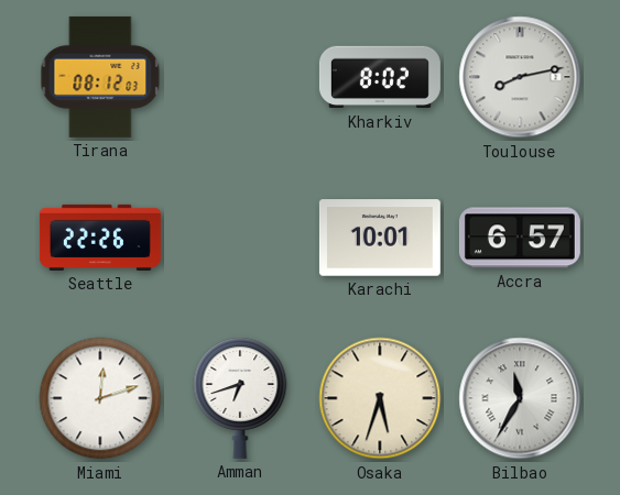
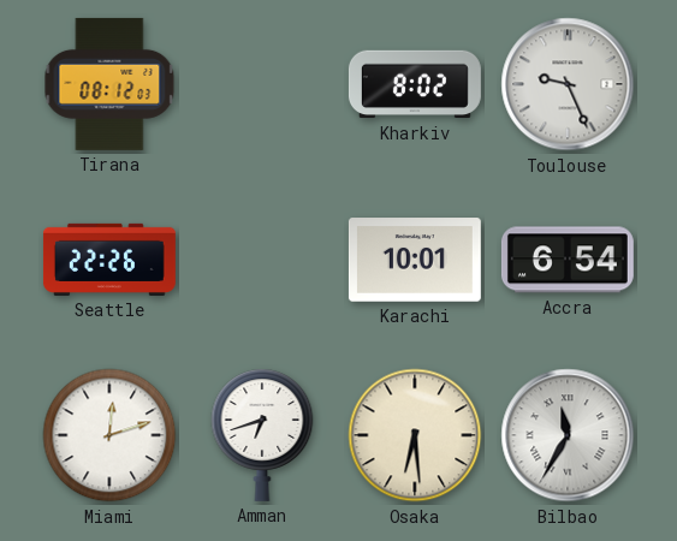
Toulouse: 8:13 -> 9:26
Accra: 6:57 -> 6:54
Osaka: 5:33 -> 6:29
